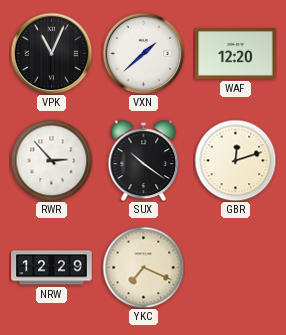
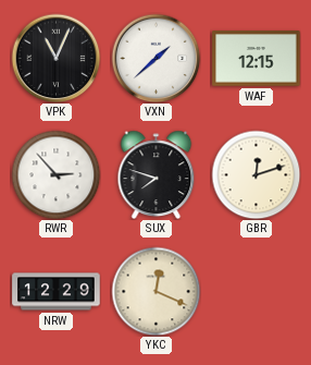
WAF: 12:20 -> 12:15
SUX: 10:21 -> 7:48
YKC: 7:19 -> 12:19
